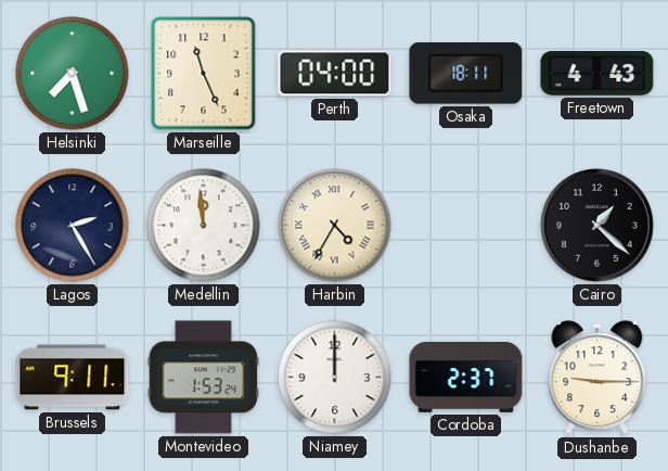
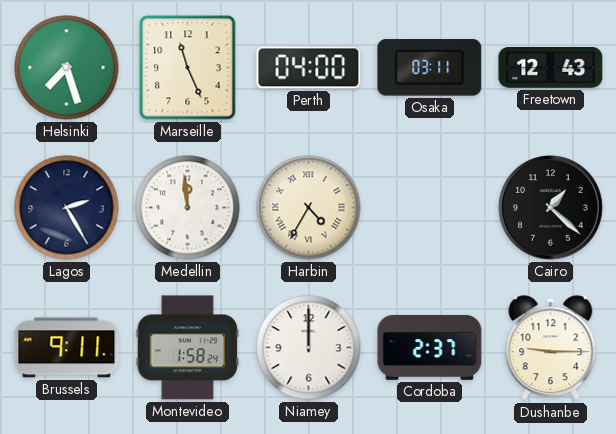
Osaka: 18:11 -> 03:11
Freetown: 4:43 -> 12:43
Montevideo: 1:53 -> 1:58
